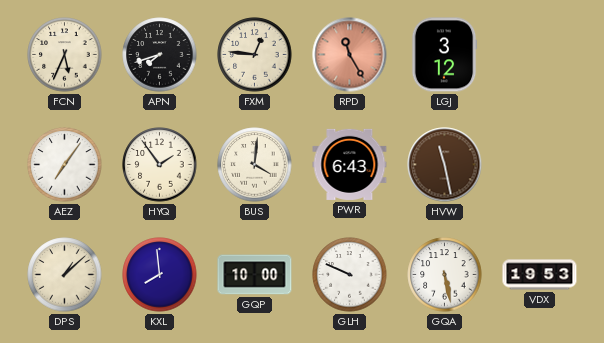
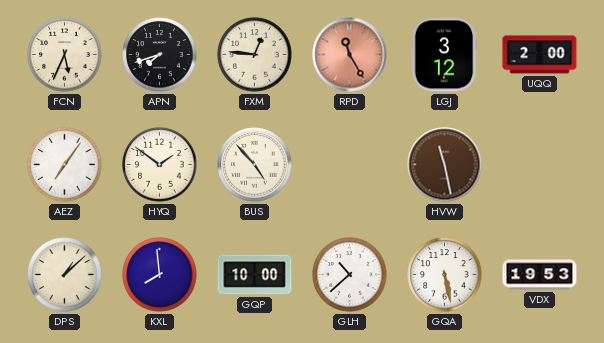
UQQ: none -> 2:00
HYQ: 1:54 -> 1:51
BUS: 4:01 -> 4:53
PWR: 6:43 -> none
GLH: 9:49 -> 10:38
